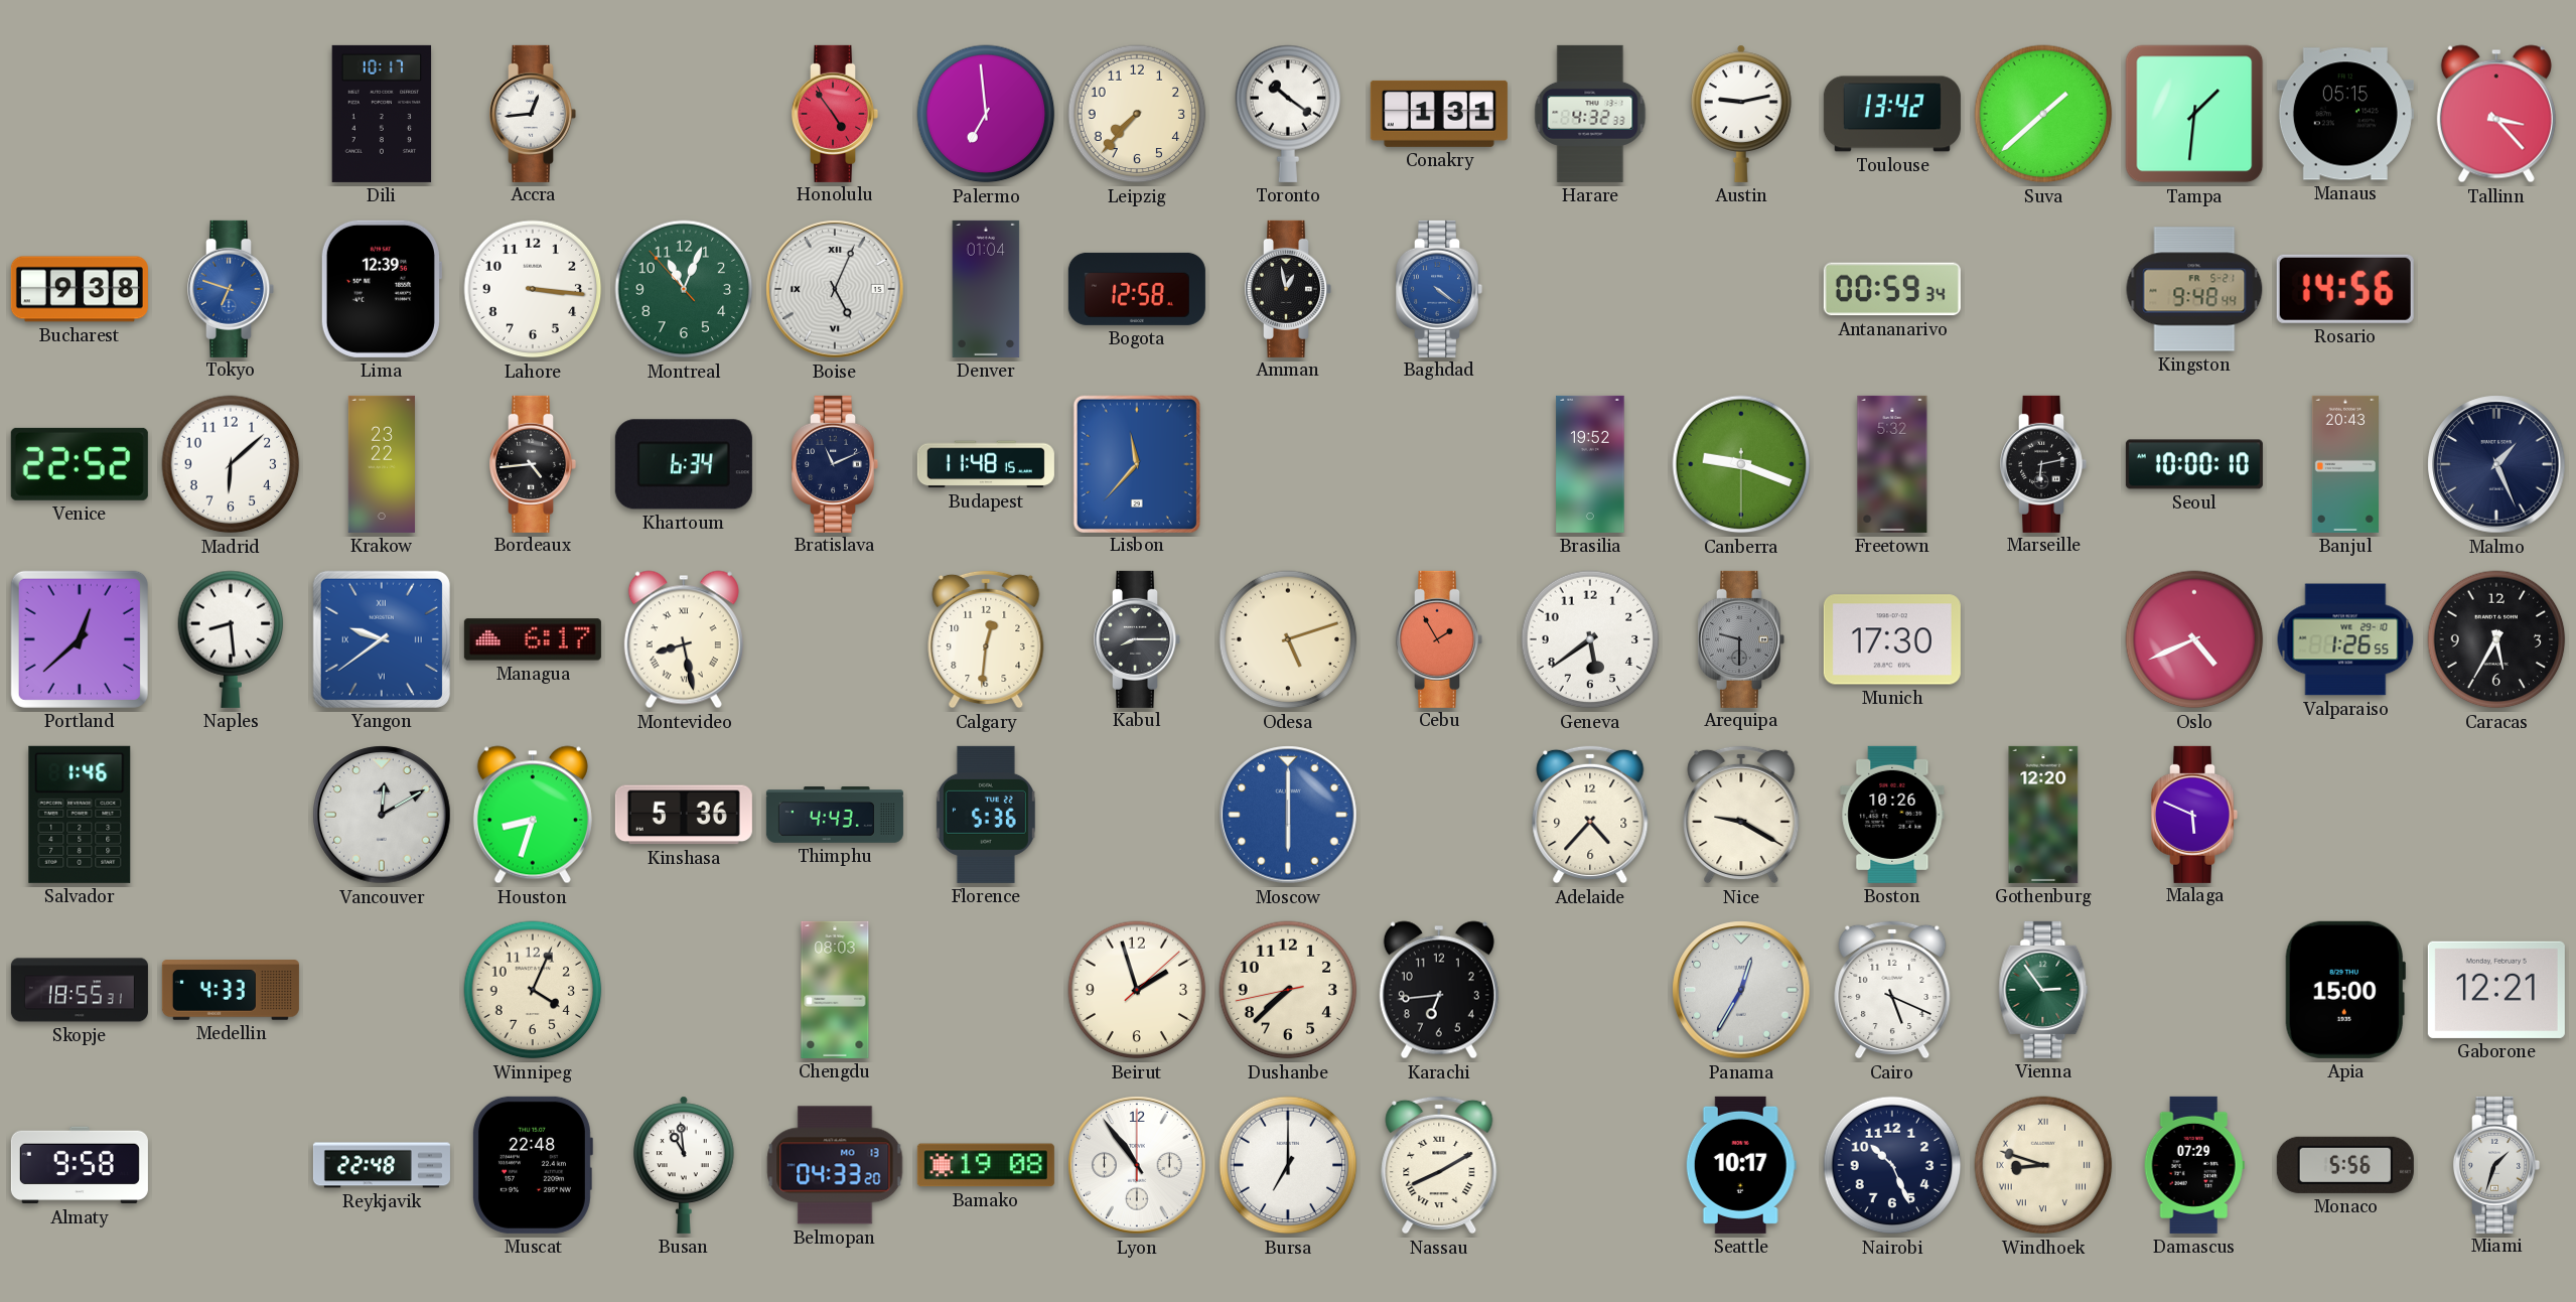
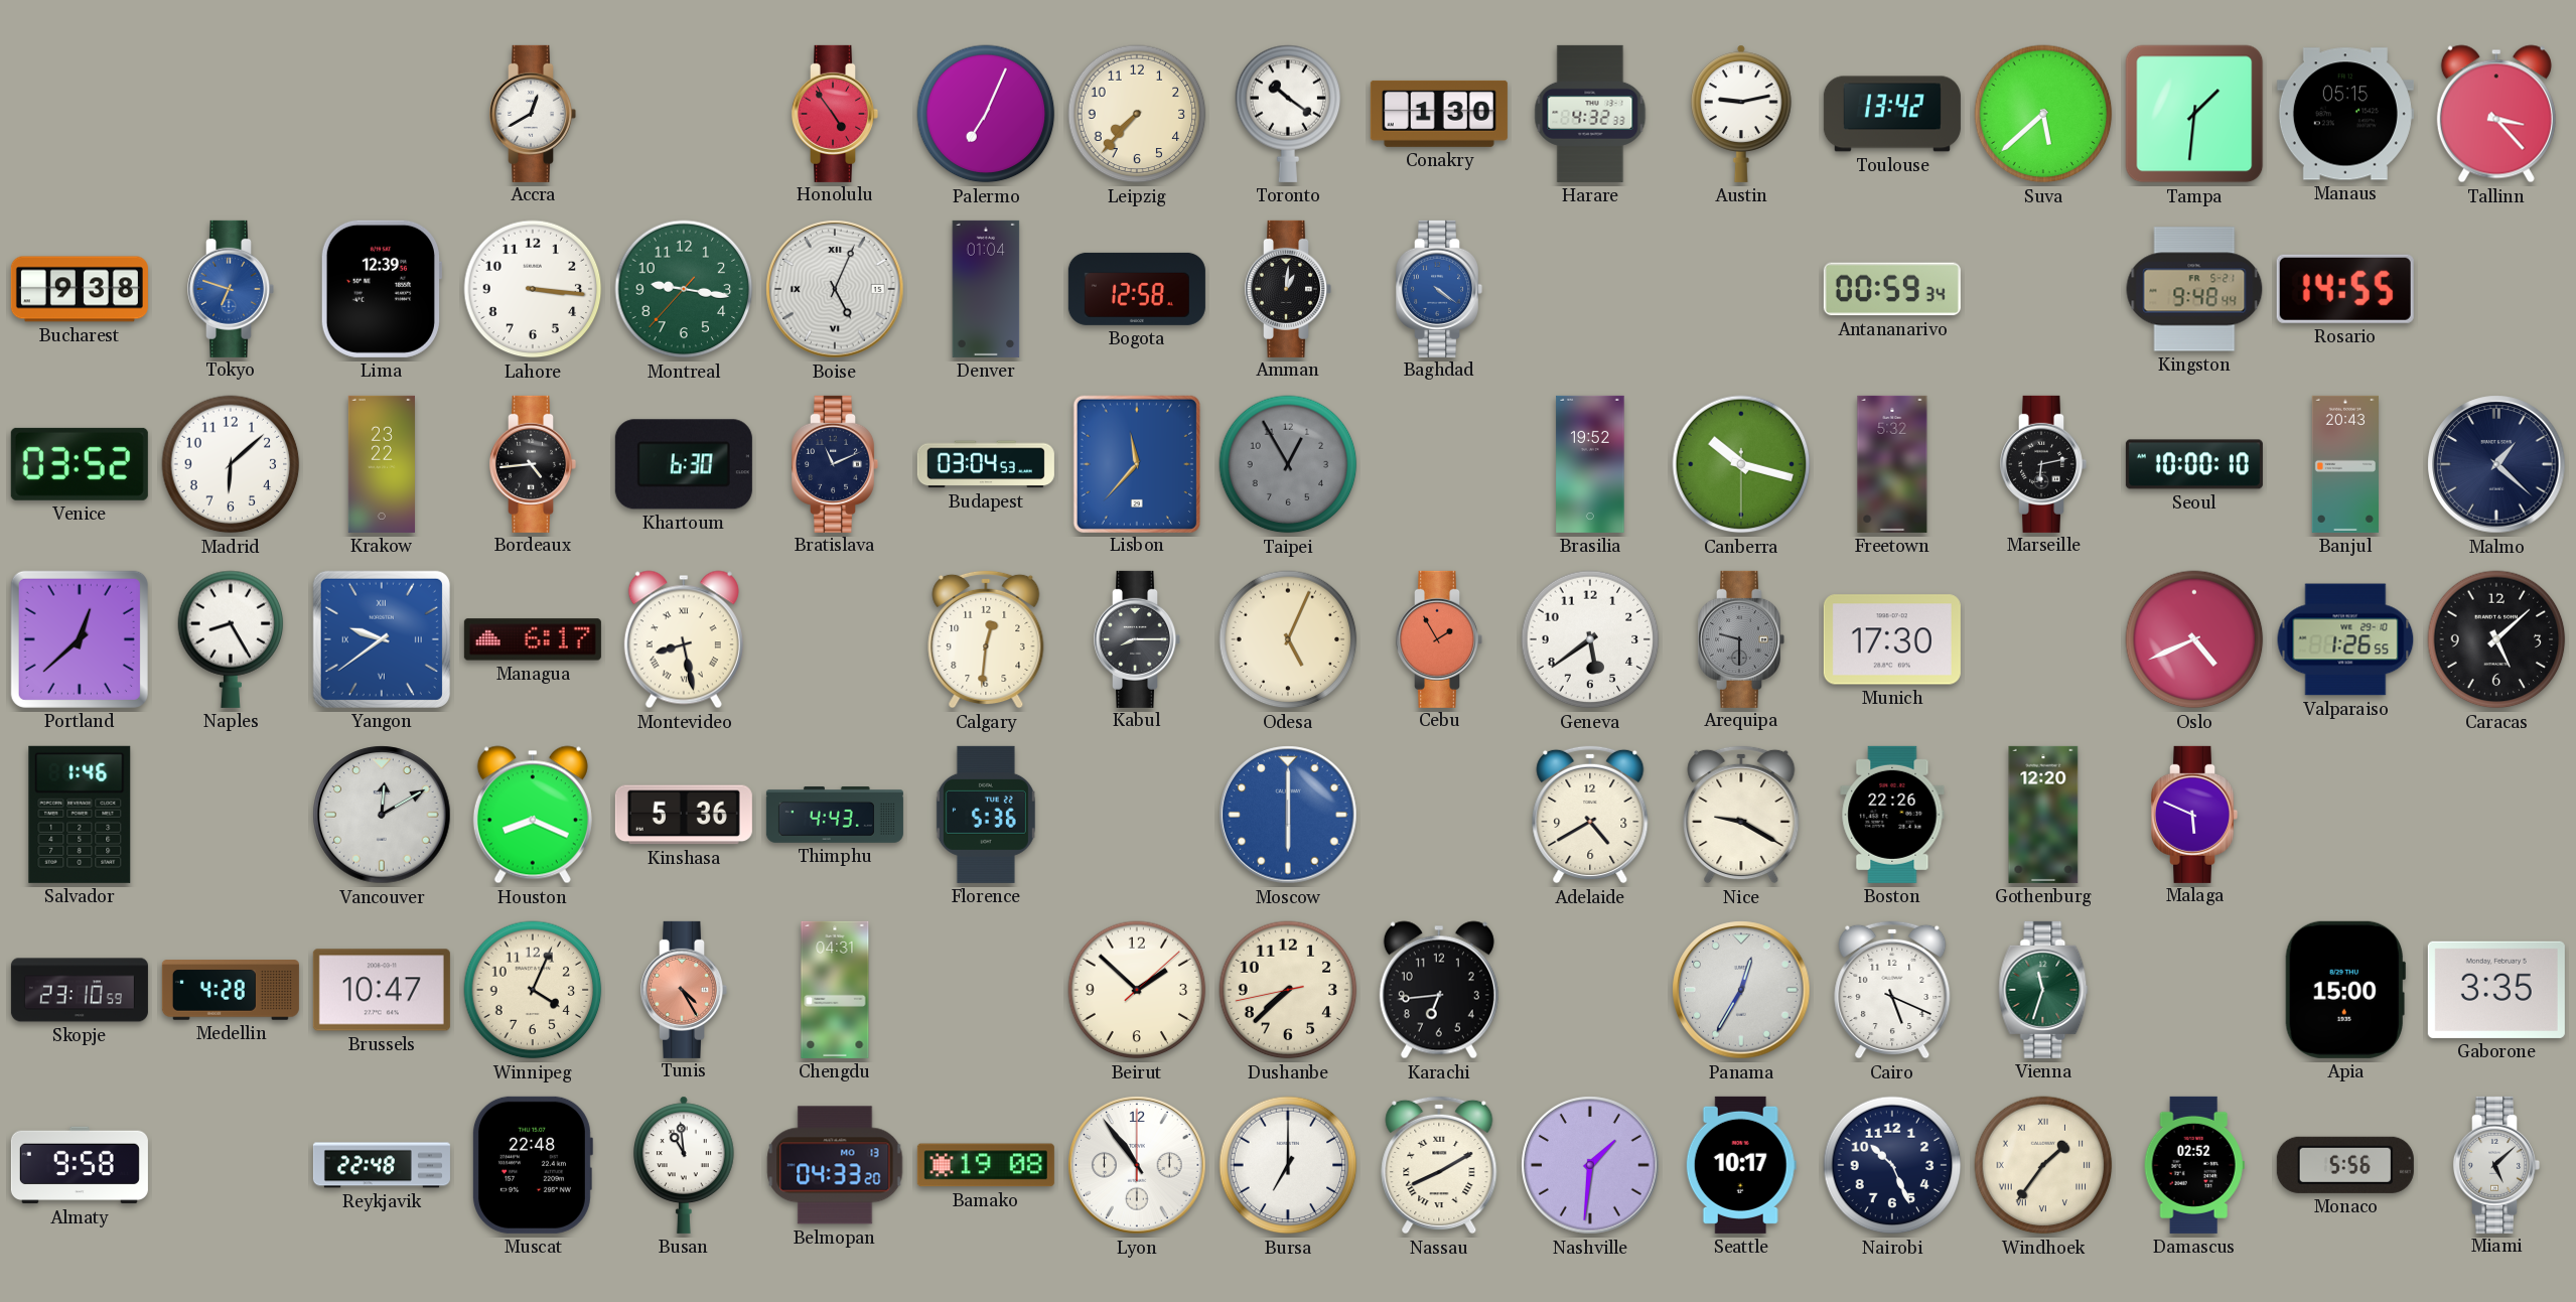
Dili: 10:17 -> none
Accra: 12:44 -> 12:40
Palermo: 6:59 -> 7:04
Conakry: 1:31 -> 1:30
Suva: 1:38 -> 5:38
Montreal: 11:03 -> 9:16
Amman: 12:58 -> 1:01
Rosario: 14:56 -> 14:55
Venice: 22:52 -> 03:52
Khartoum: 6:34 -> 6:30
Budapest: 11:48 -> 03:04
Taipei: none -> 12:55
Canberra: 9:18 -> 10:17
Malmo: 1:26 -> 1:22
Naples: 8:29 -> 8:25
Odesa: 5:12 -> 5:04
Caracas: 5:35 -> 5:08
Houston: 8:33 -> 8:19
Adelaide: 4:37 -> 4:40
Boston: 10:26 -> 22:26
Skopje: 18:55 -> 23:10
Medellin: 4:33 -> 4:28
Brussels: none -> 10:47
Tunis: none -> 4:25
Chengdu: 08:03 -> 04:31
Beirut: 1:57 -> 1:52
Vienna: 2:54 -> 11:33
Gaborone: 12:21 -> 3:35
Nashville: none -> 1:31
Windhoek: 8:48 -> 1:36
Damascus: 07:29 -> 02:52
Miami: 1:33 -> 5:08
